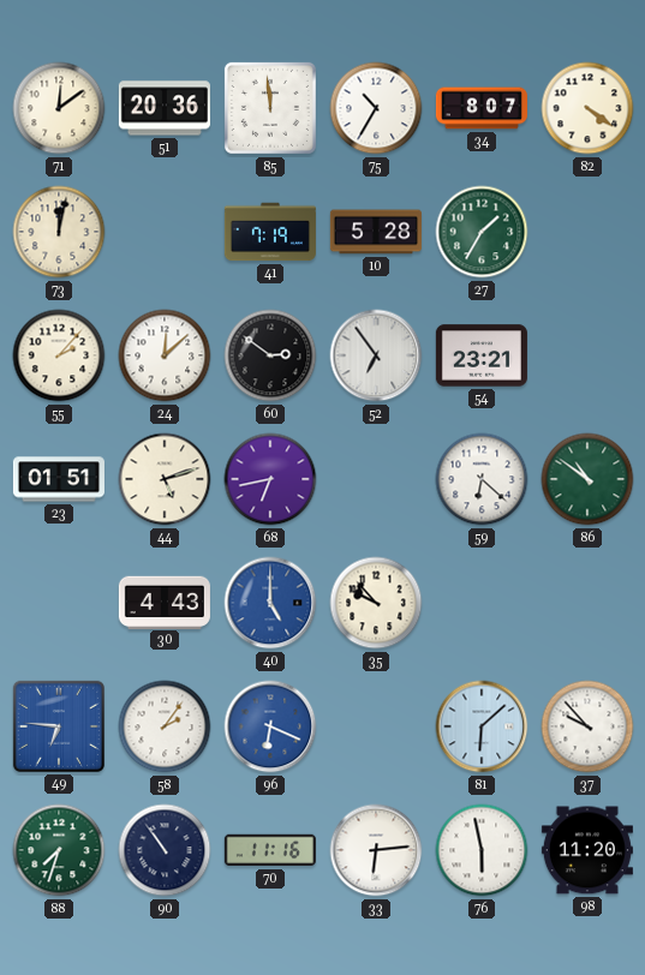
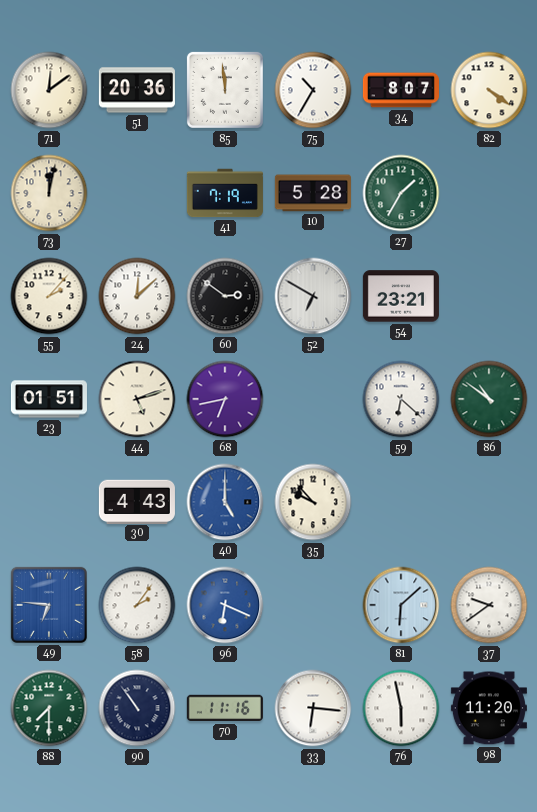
52: 6:54 -> 6:50
37: 9:53 -> 9:39
88: 7:33 -> 7:30
33: 6:14 -> 6:16
